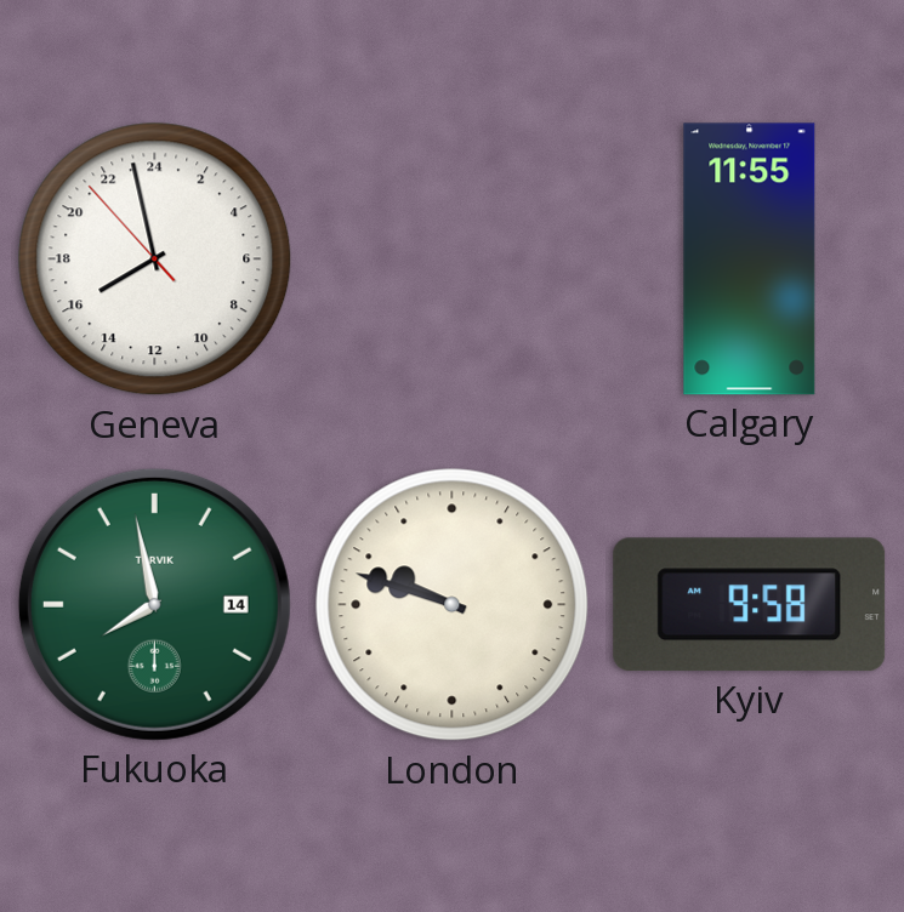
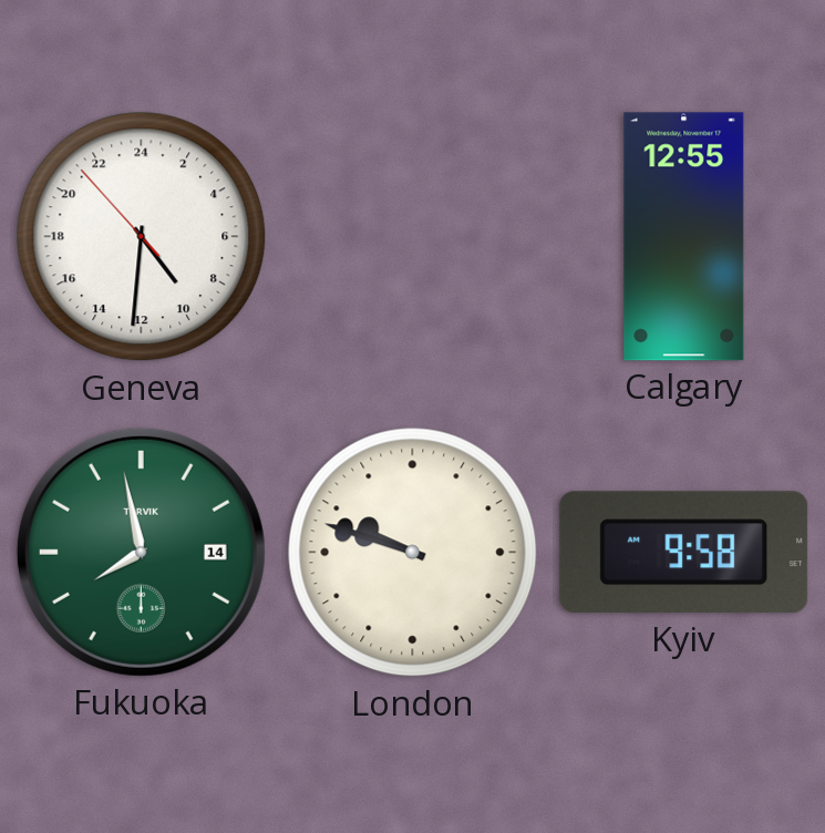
Geneva: 15:57 -> 9:30
Calgary: 11:55 -> 12:55
